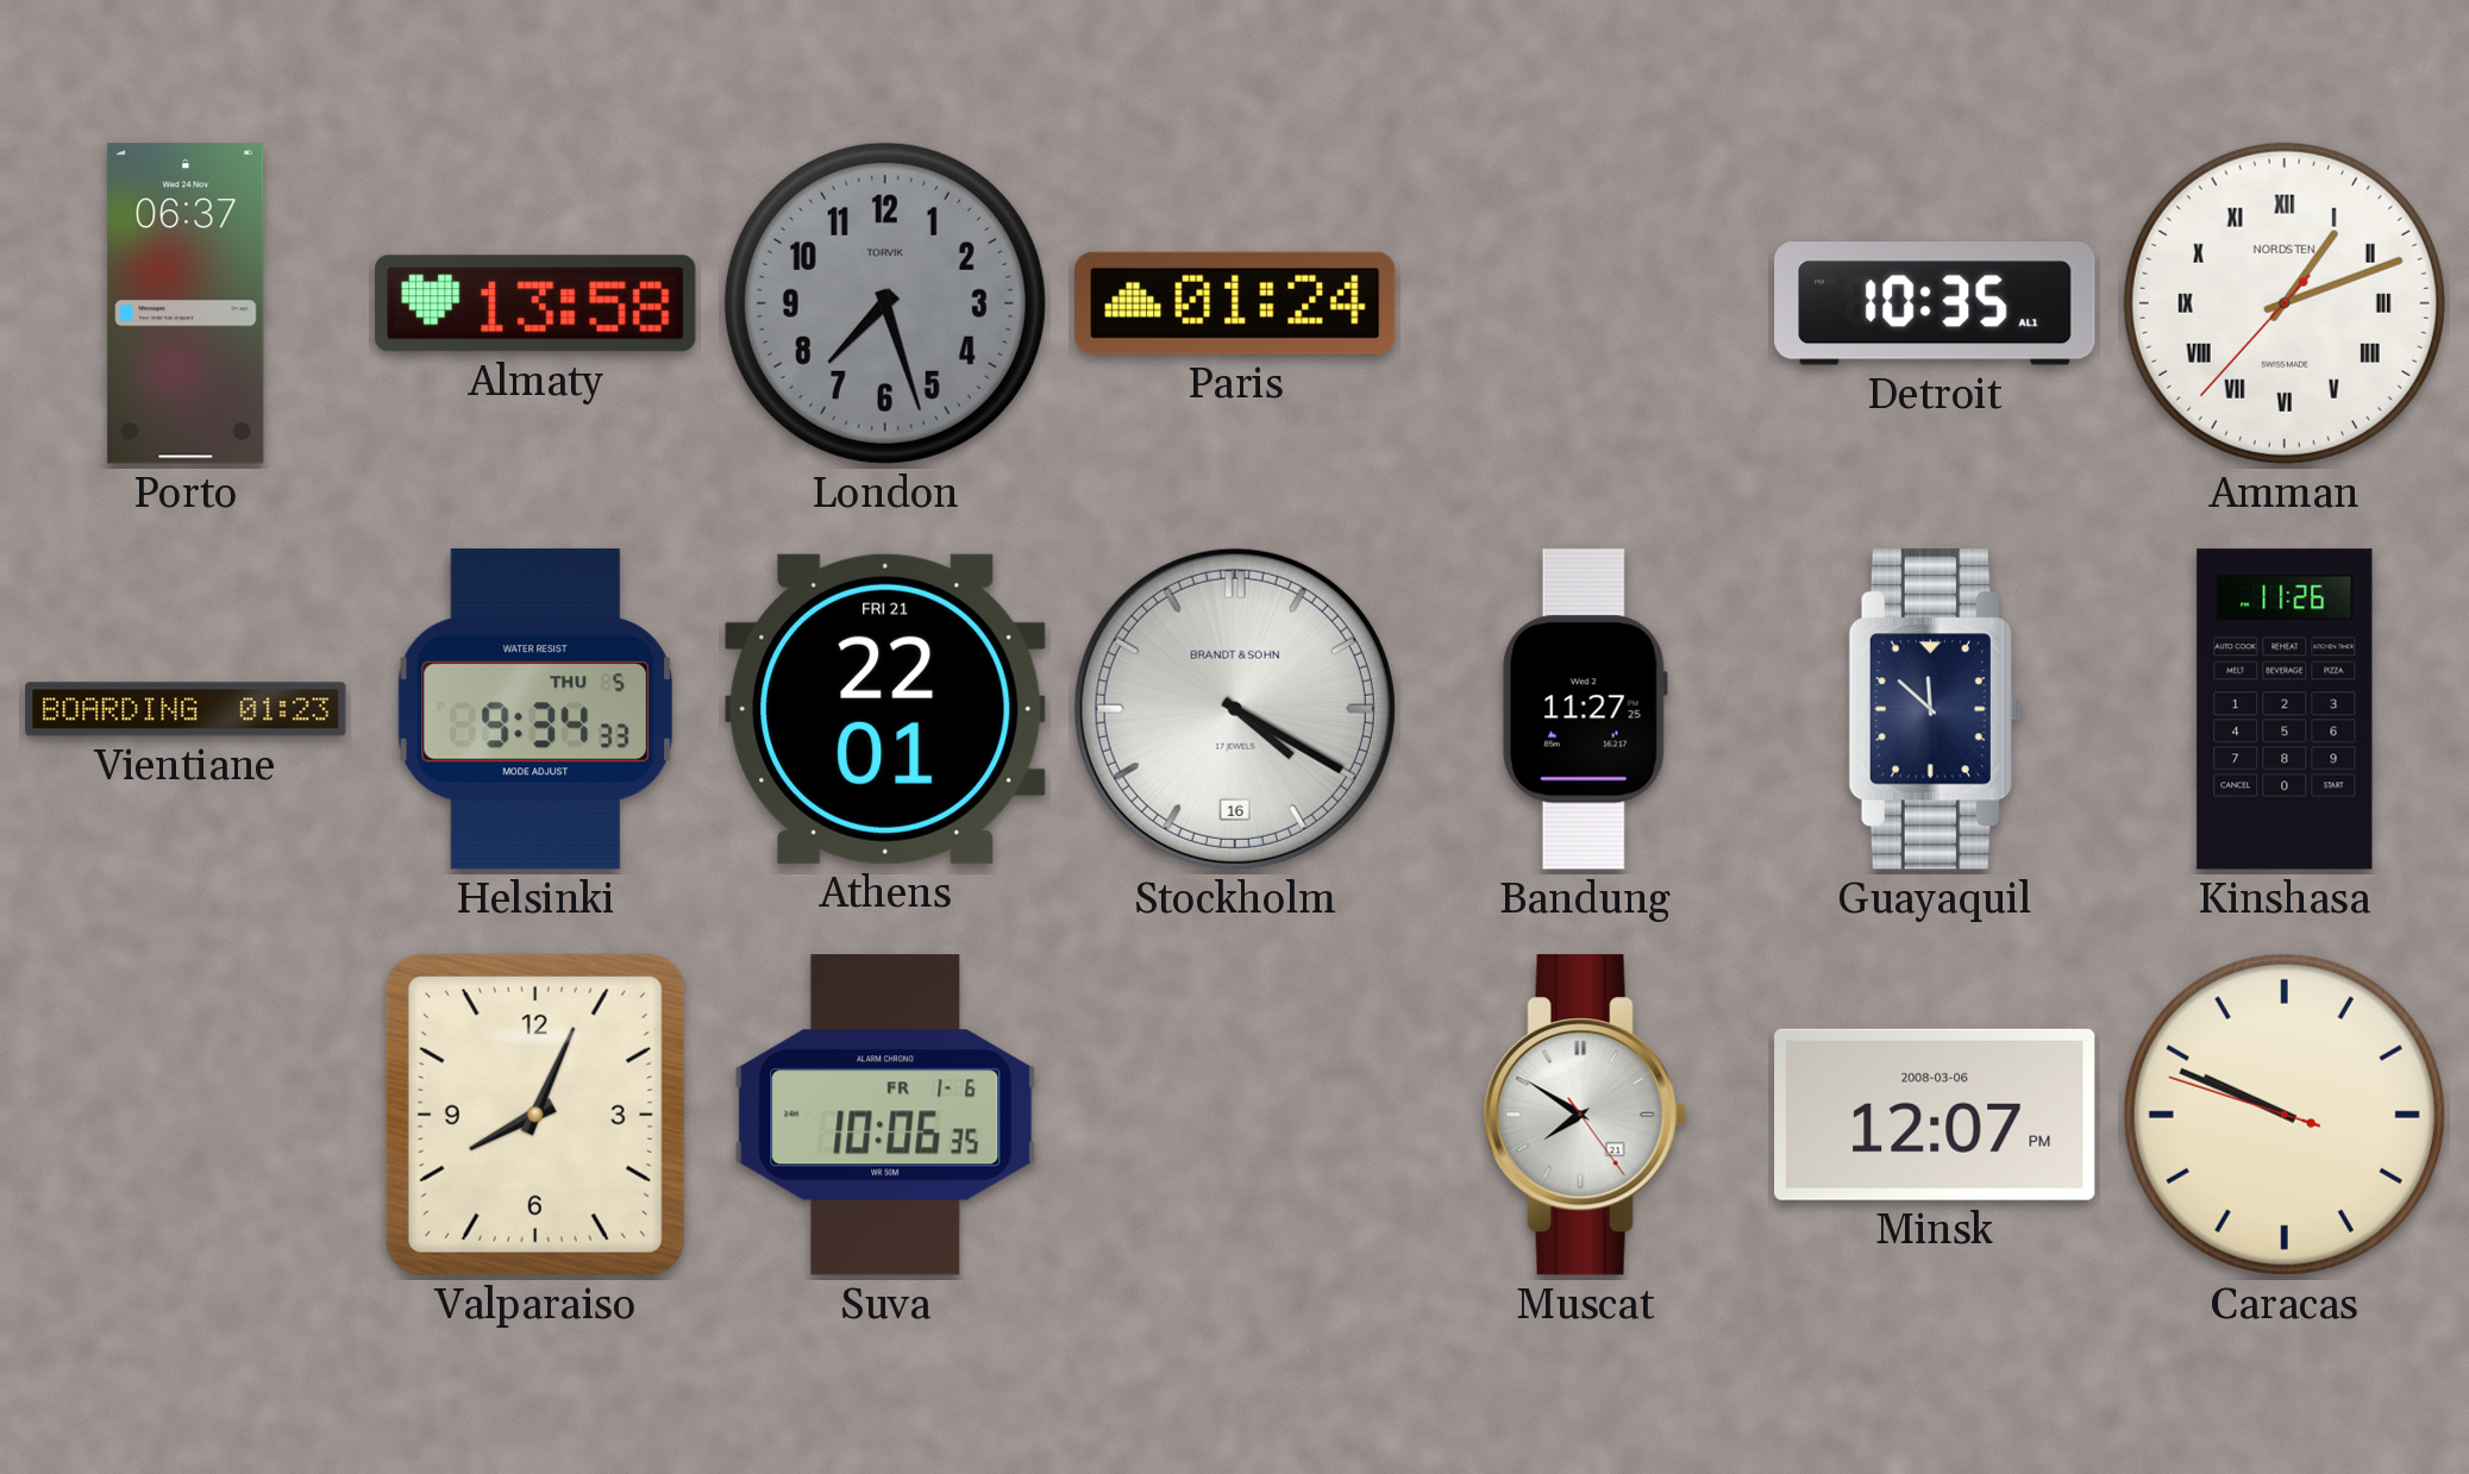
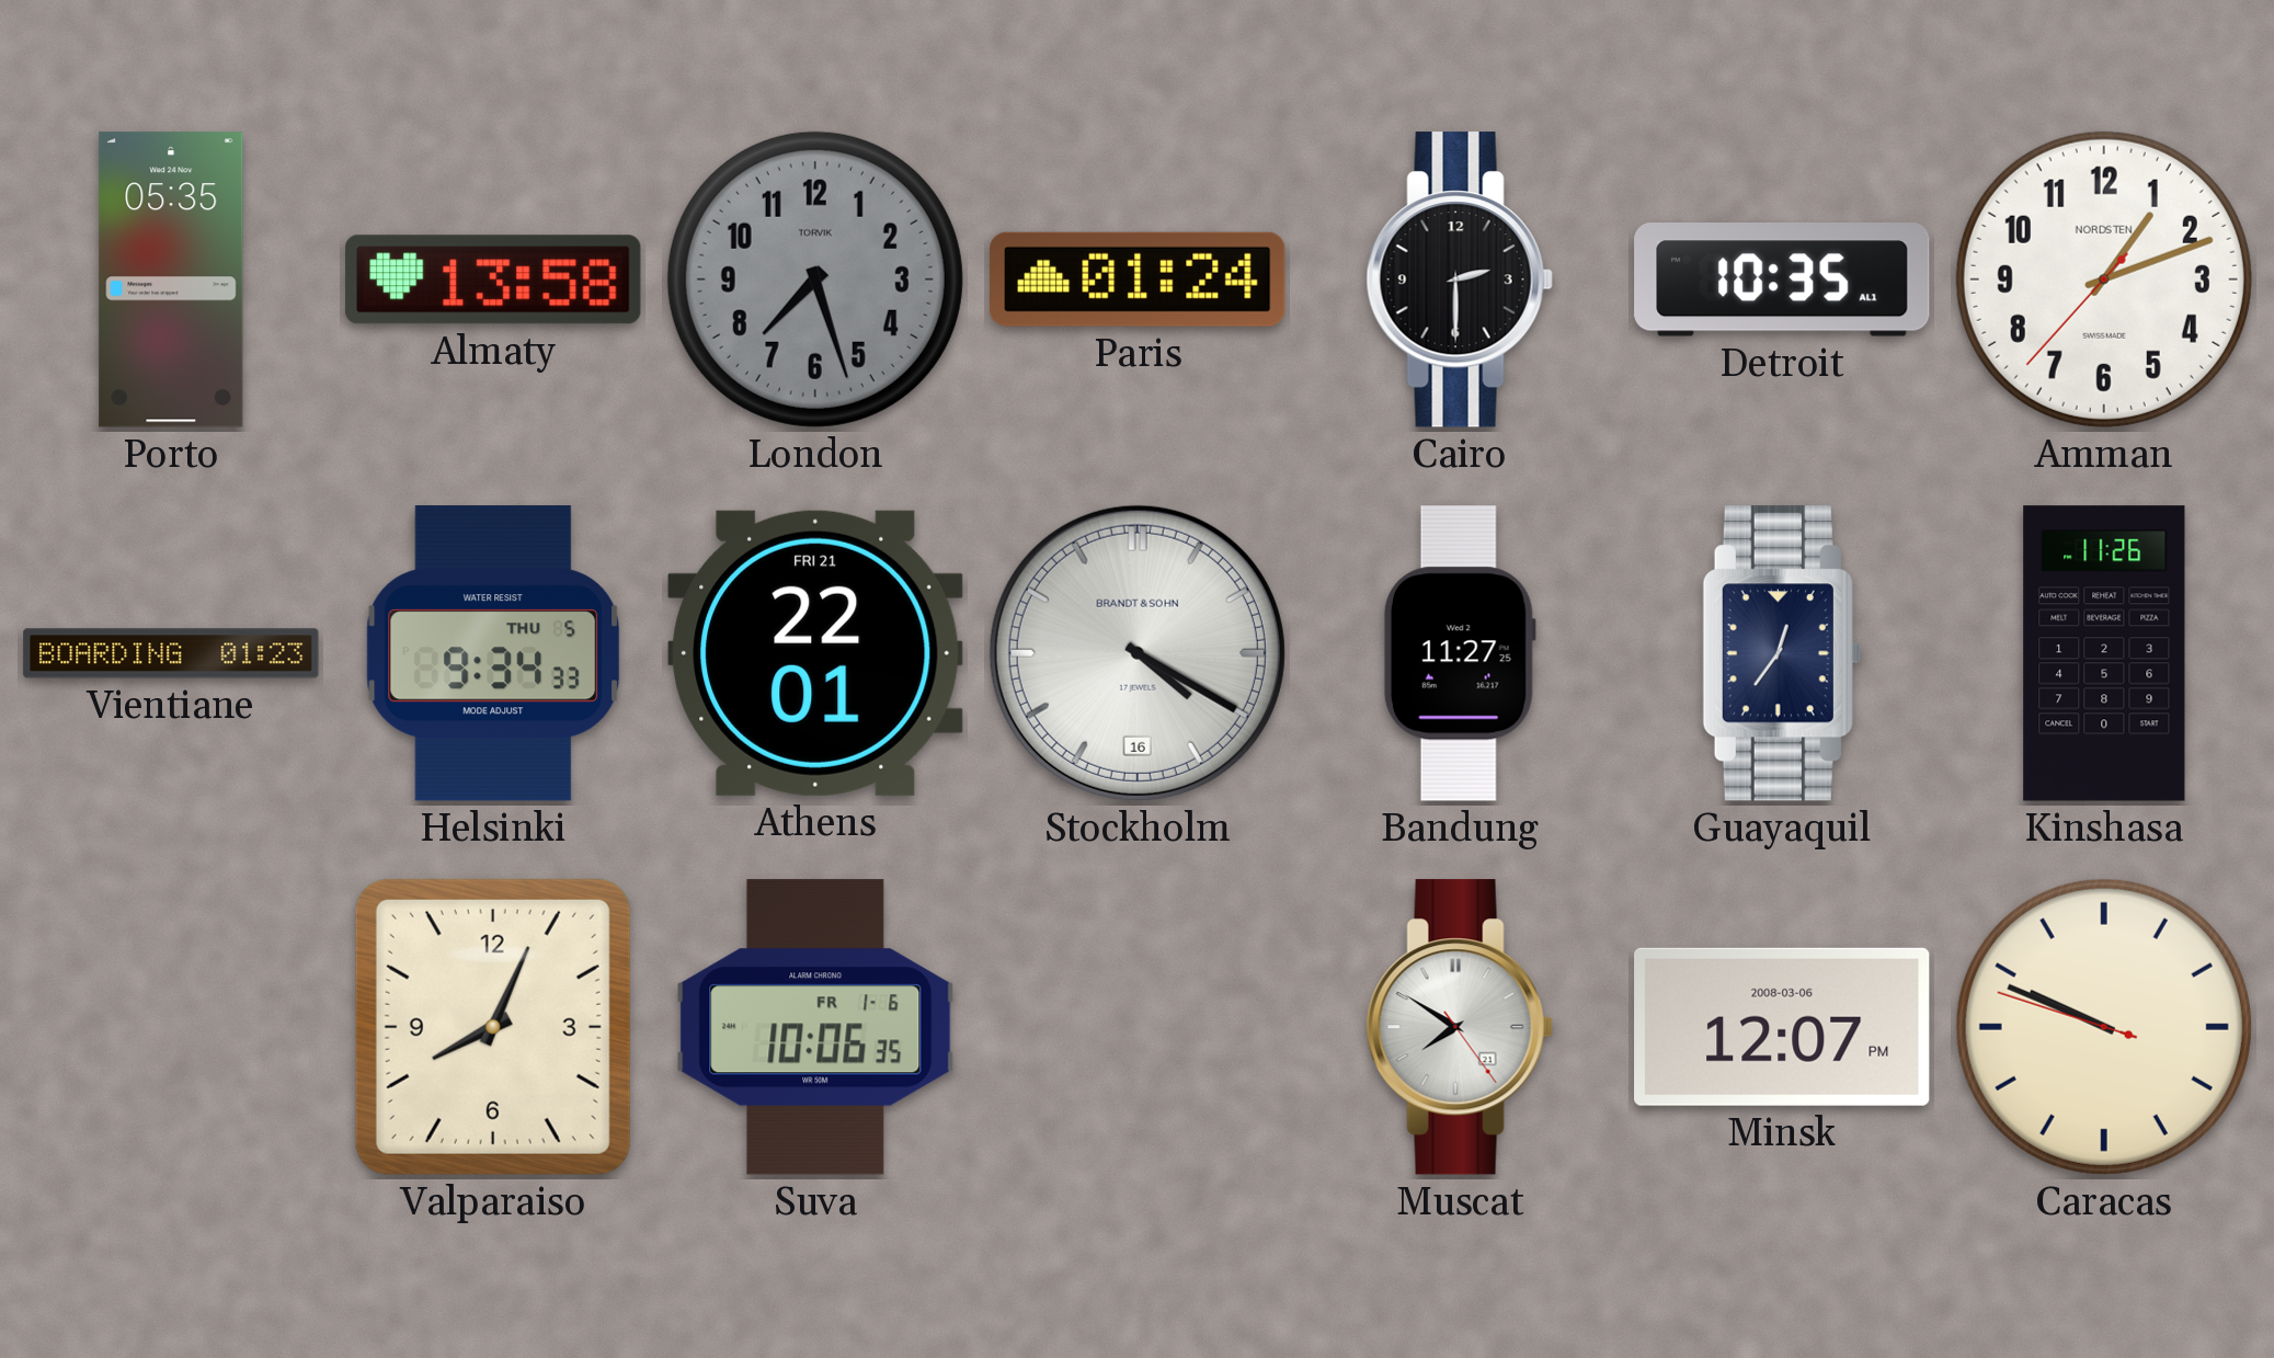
Porto: 06:37 -> 05:35
Cairo: none -> 2:30
Amman numerals: Roman -> Arabic
Guayaquil: 11:52 -> 12:36
